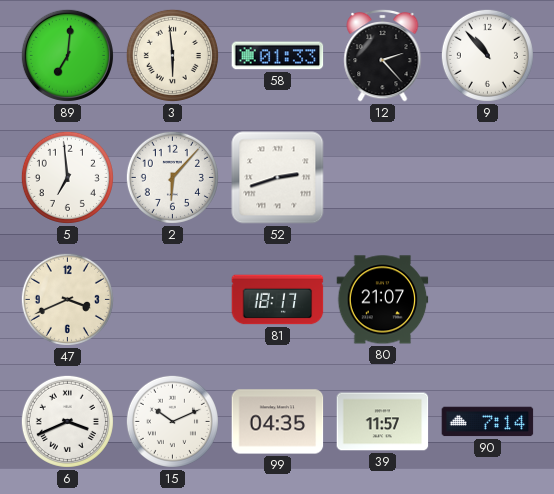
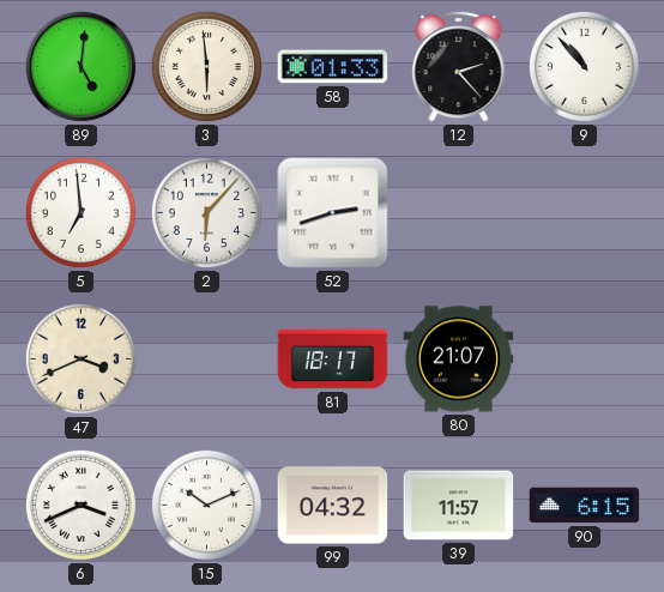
89: 7:01 -> 5:01
99: 04:35 -> 04:32
90: 7:14 -> 6:15
